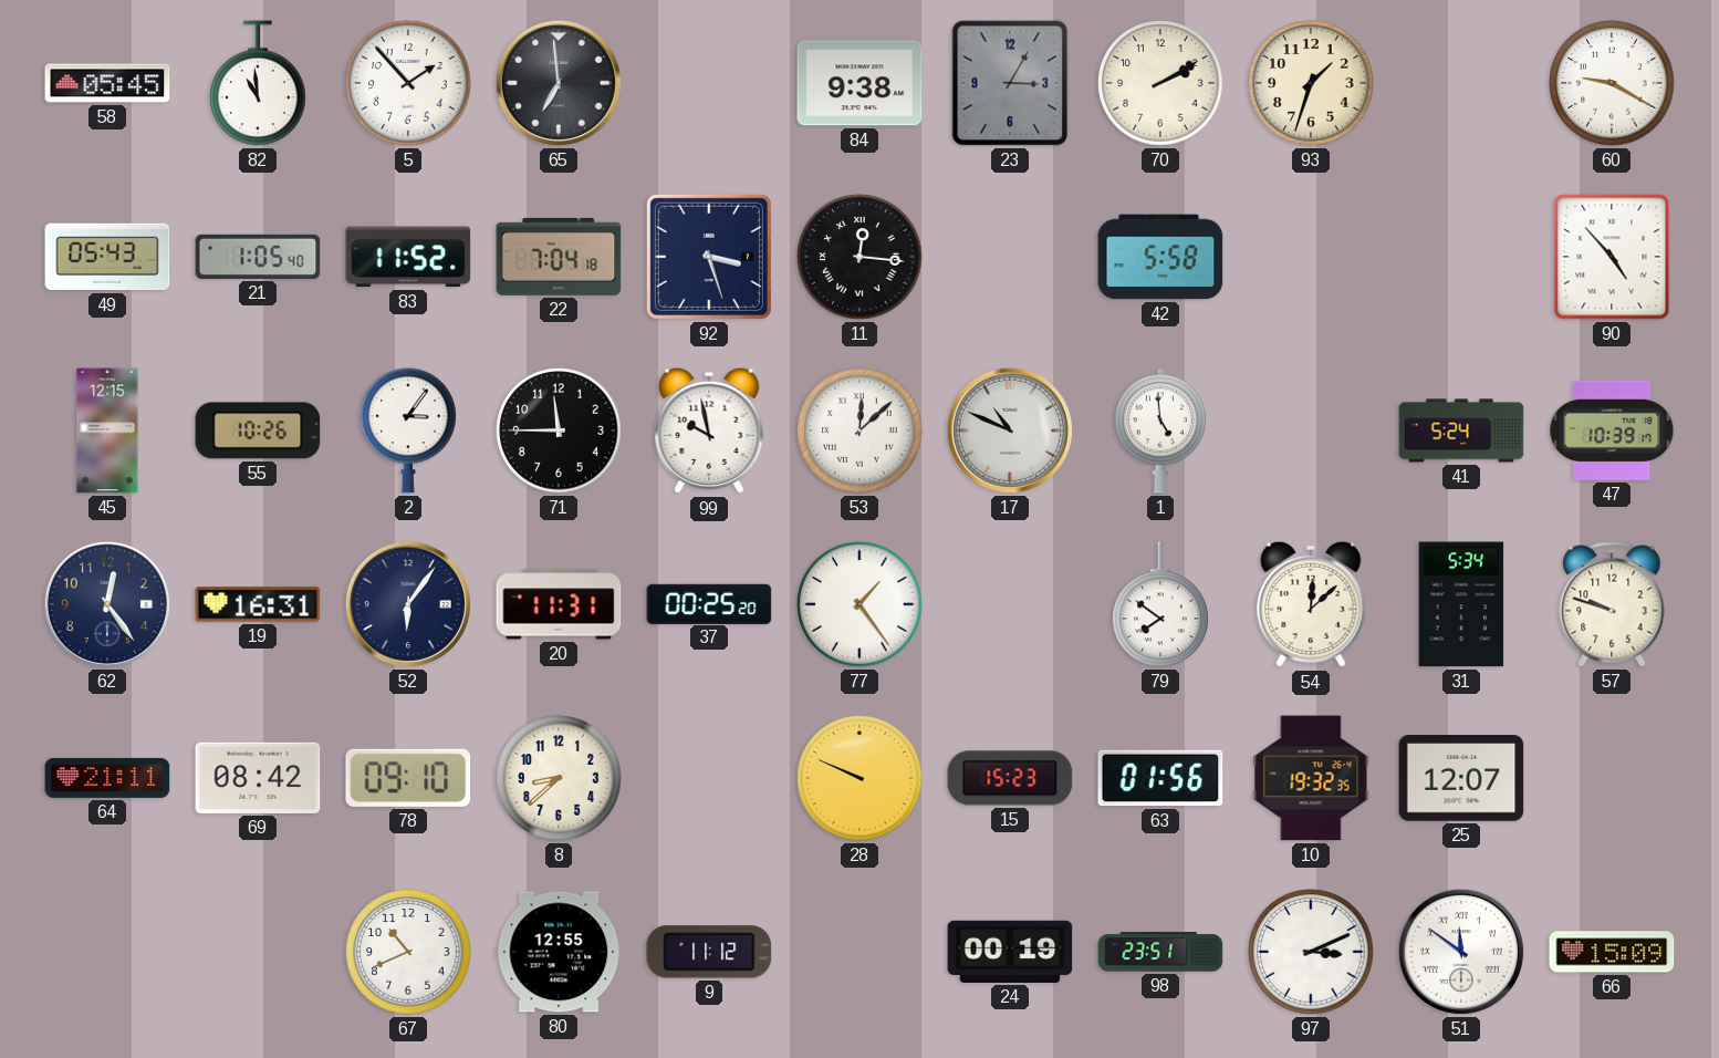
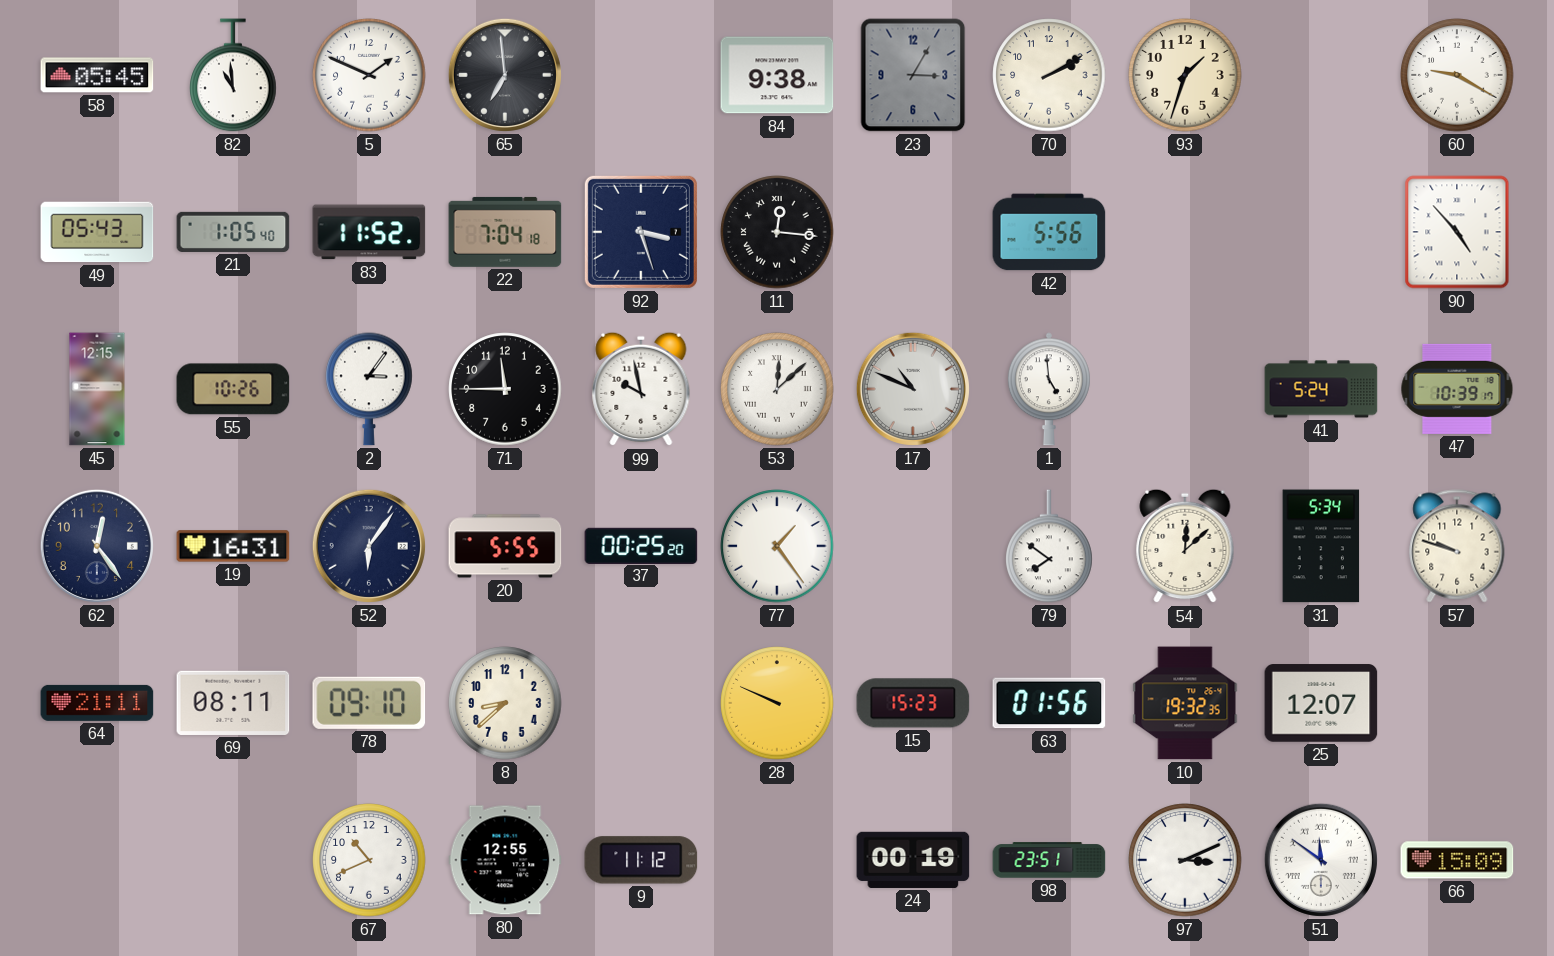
5: 1:53 -> 1:49
42: 5:58 -> 5:56
20: 11:31 -> 5:55
69: 08:42 -> 08:11
